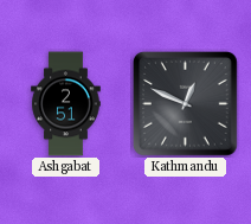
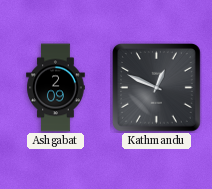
Ashgabat: 2:51 -> 2:09
